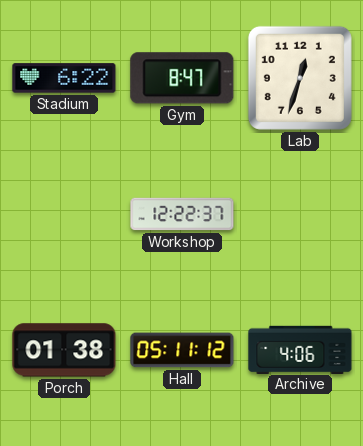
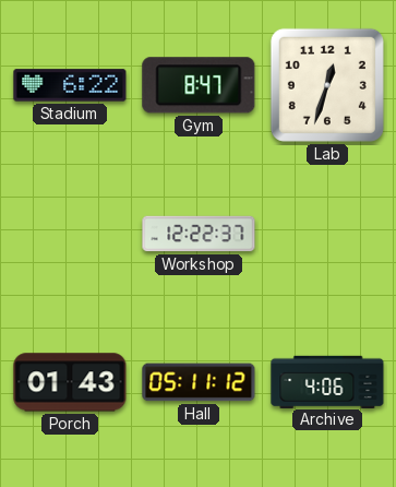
Porch: 01:38 -> 01:43
